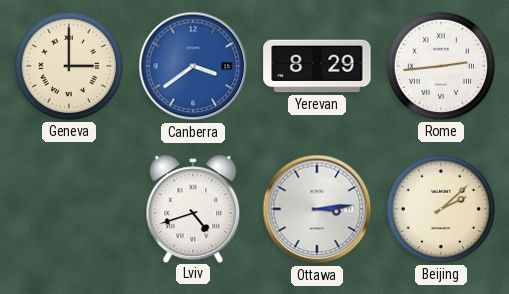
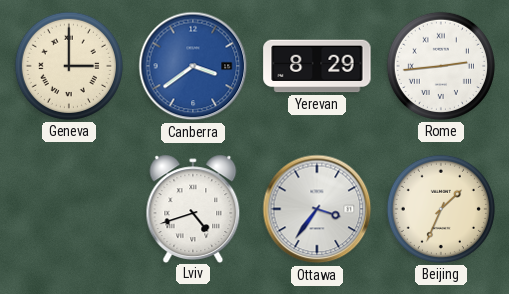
Ottawa: 3:14 -> 3:36
Beijing: 2:08 -> 1:34
